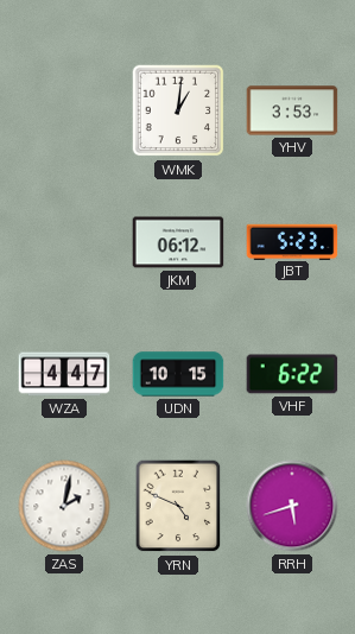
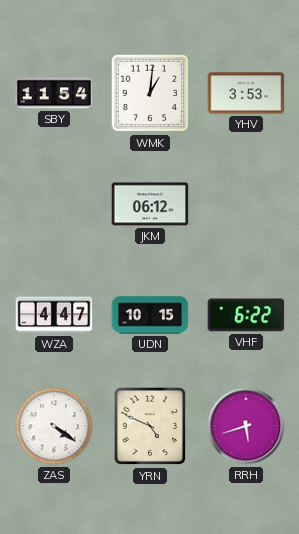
SBY: none -> 11:54
JBT: 5:23 -> none
ZAS: 2:02 -> 4:21
